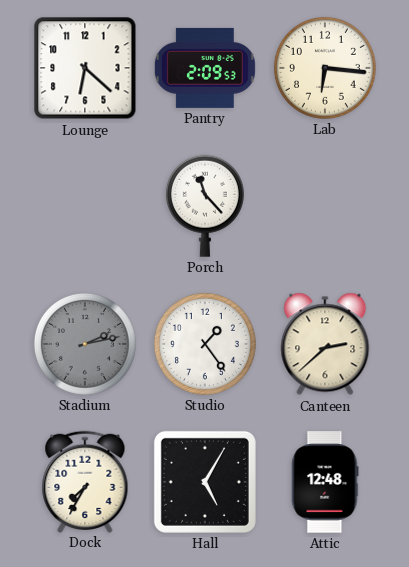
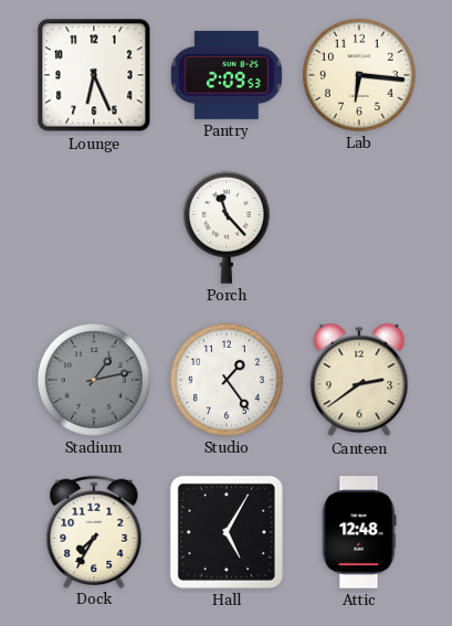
Lounge: 6:22 -> 6:26
Stadium: 2:13 -> 1:13
Canteen: 2:38 -> 2:39
